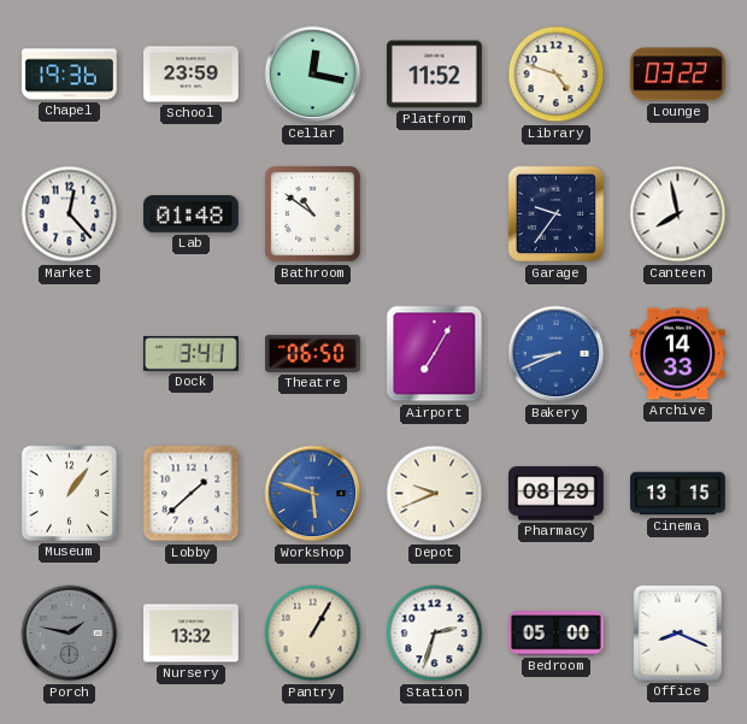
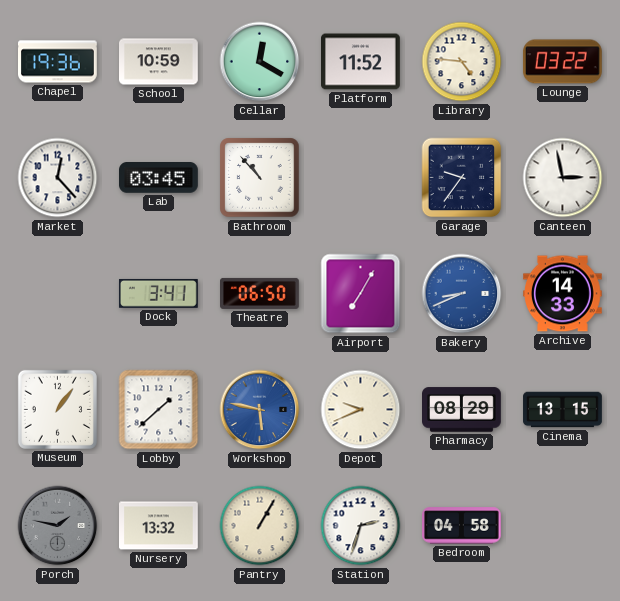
School: 23:59 -> 10:59
Cellar: 12:17 -> 12:20
Library: 4:48 -> 4:46
Lab: 01:48 -> 03:45
Bathroom: 10:51 -> 10:53
Canteen: 7:58 -> 2:58
Workshop: 5:48 -> 5:47
Bedroom: 05:00 -> 04:58
Office: 8:19 -> none
